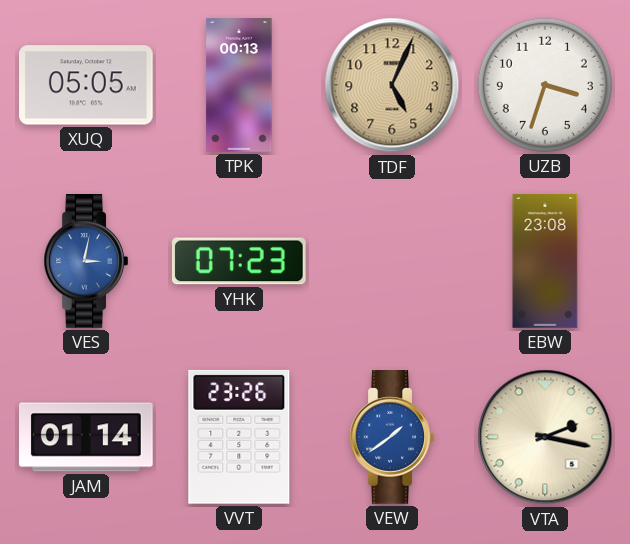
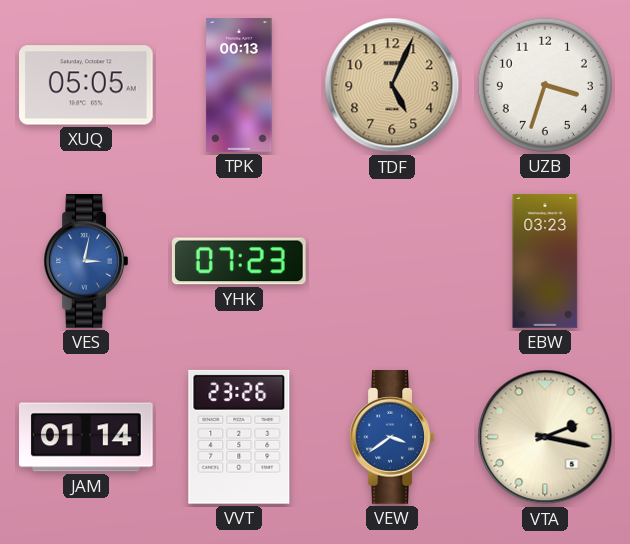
EBW: 23:08 -> 03:23
VEW: 1:39 -> 3:39
